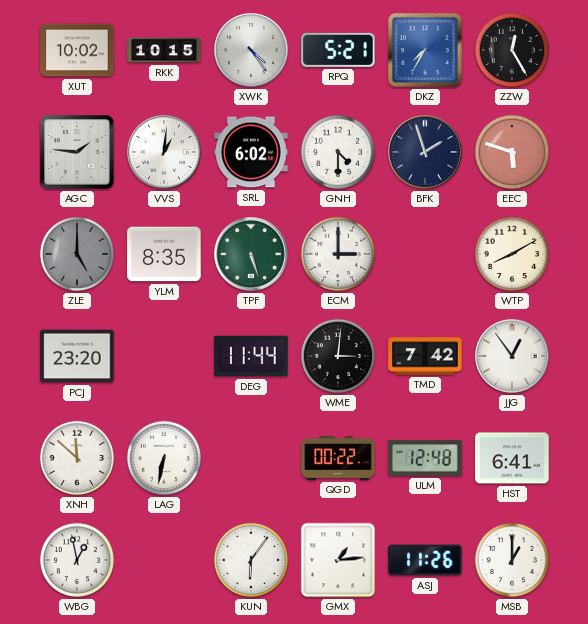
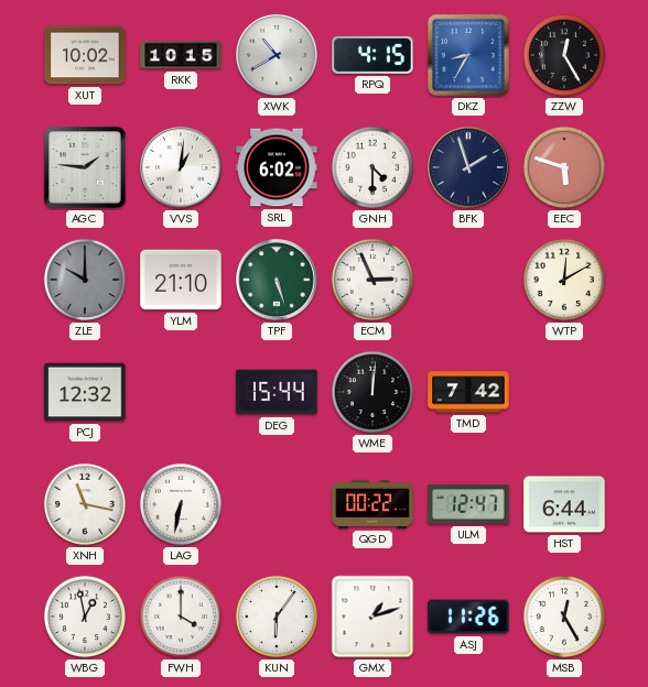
XWK: 4:24 -> 10:40
RPQ: 5:21 -> 4:15
DKZ: 7:35 -> 8:35
ZLE: 5:00 -> 10:00
YLM: 8:35 -> 21:10
ECM: 3:00 -> 2:56
WTP: 8:10 -> 12:10
PCJ: 23:20 -> 12:32
DEG: 11:44 -> 15:44
WME: 3:01 -> 12:01
JJG: 12:54 -> none
XNH: 11:52 -> 11:17
ULM: 12:48 -> 12:47
HST: 6:41 -> 6:44
FWH: none -> 4:00
GMX: 1:14 -> 1:12
MSB: 1:00 -> 12:25
